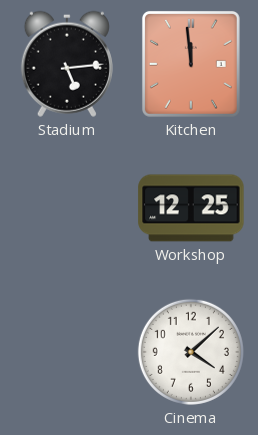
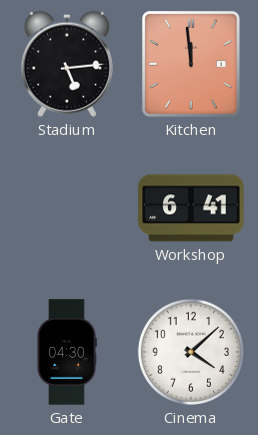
Workshop: 12:25 -> 6:41
Gate: none -> 04:30
